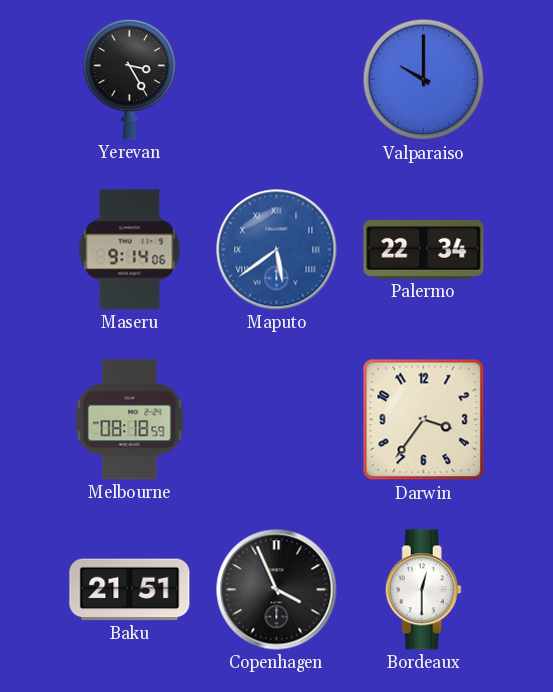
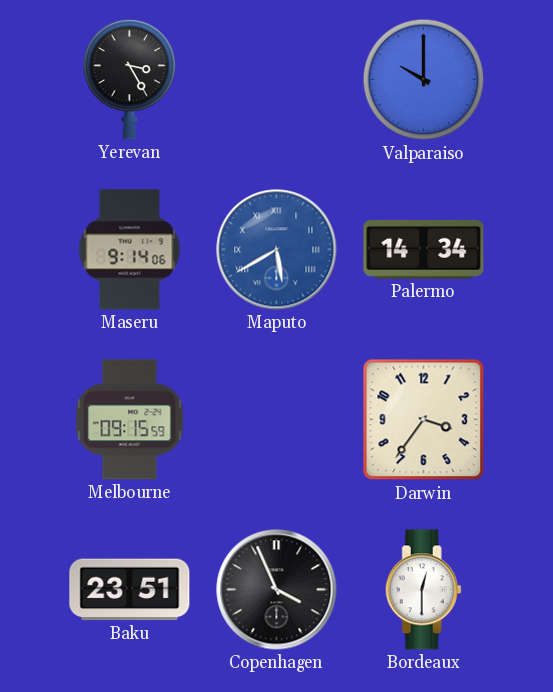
Maputo: 5:39 -> 5:40
Palermo: 22:34 -> 14:34
Melbourne: 08:18 -> 09:15
Baku: 21:51 -> 23:51
